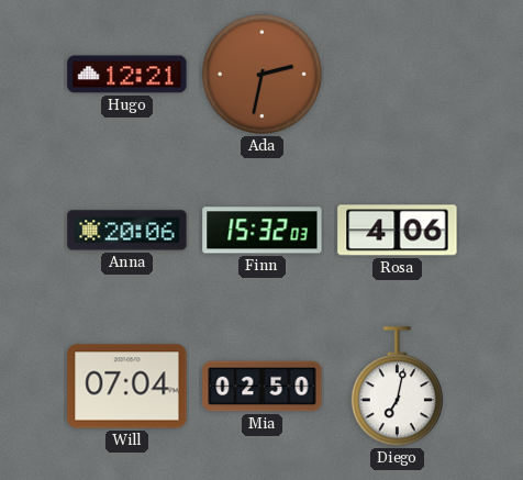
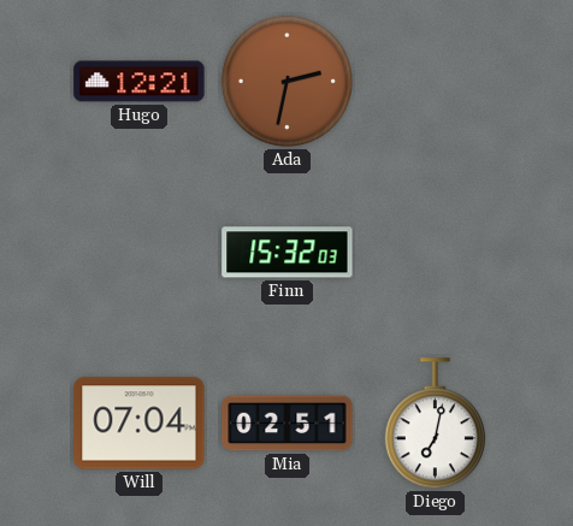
Anna: 20:06 -> none
Rosa: 4:06 -> none
Mia: 02:50 -> 02:51
